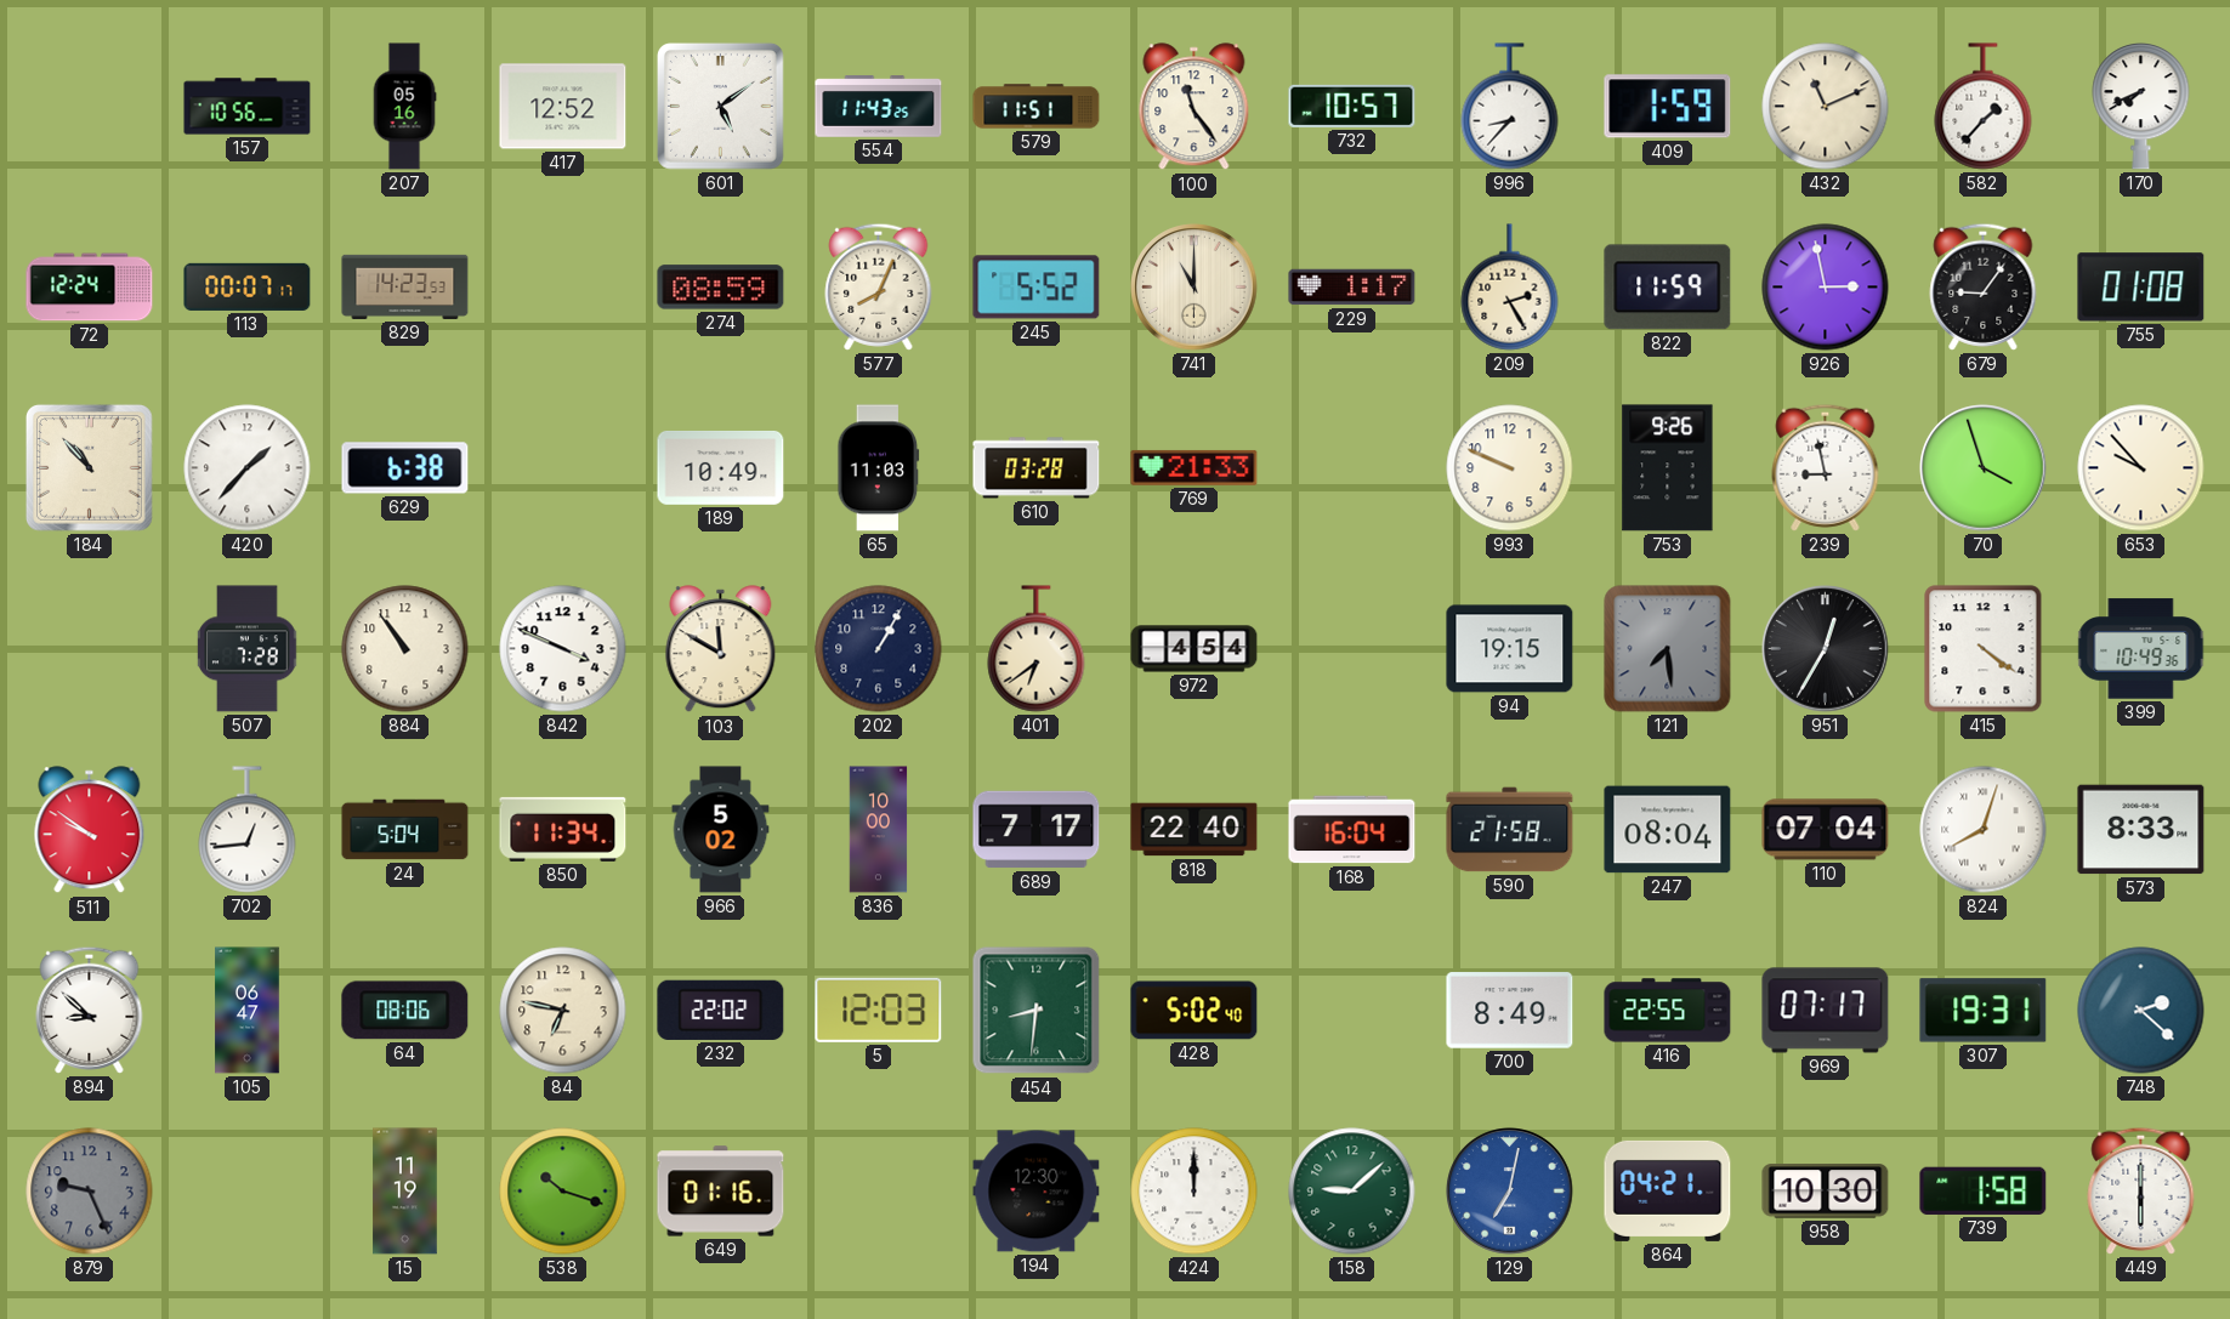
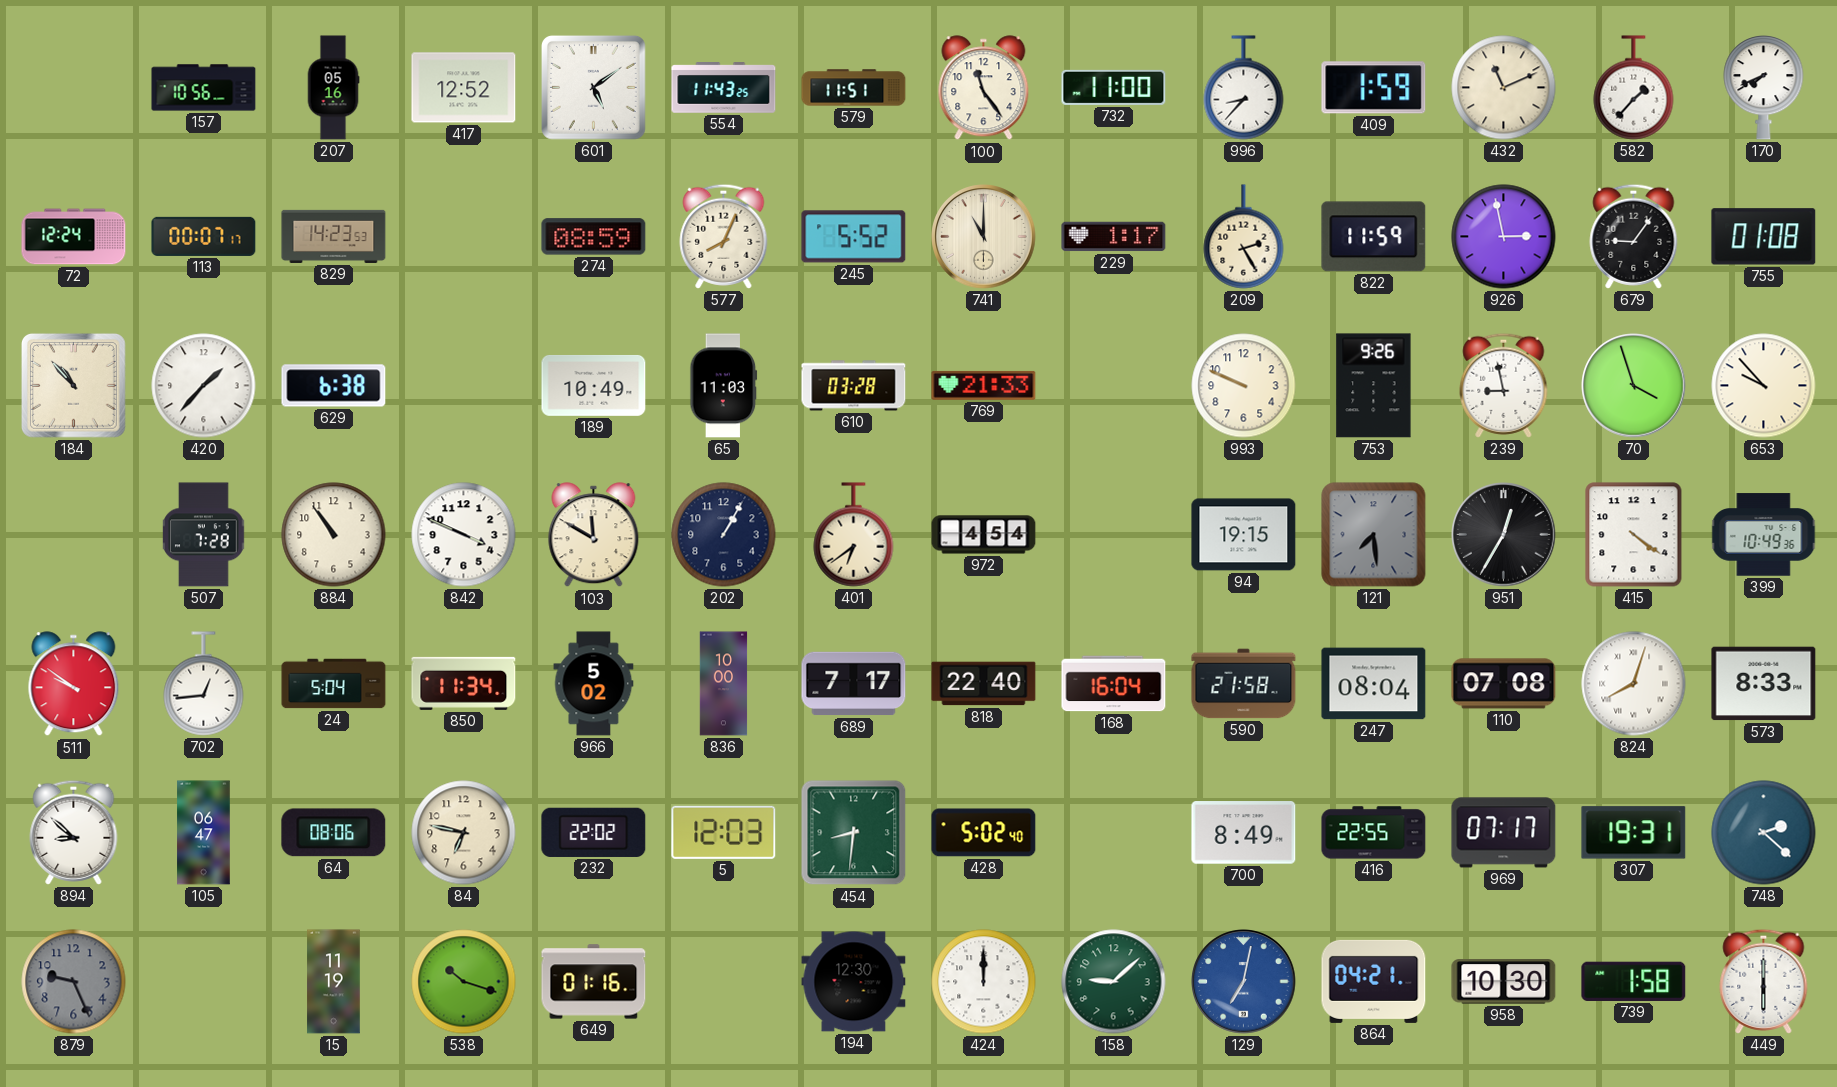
732: 10:57 -> 11:00
110: 07:04 -> 07:08
